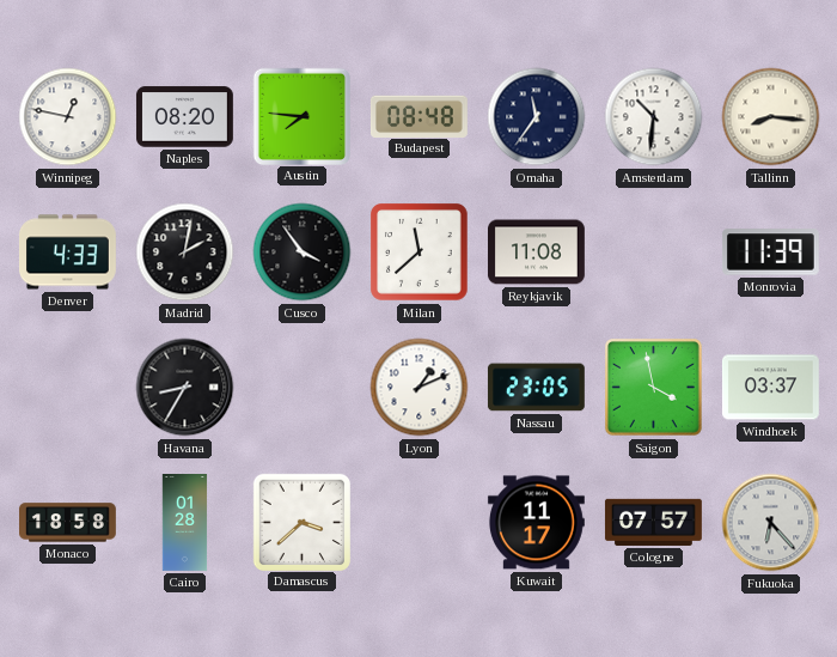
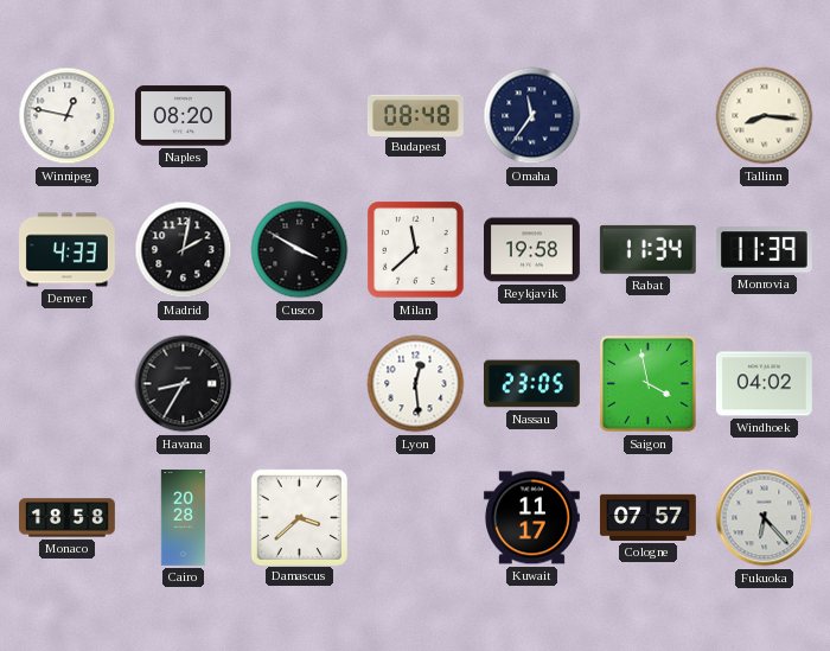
Austin: 7:46 -> none
Amsterdam: 10:31 -> none
Cusco: 3:54 -> 3:50
Reykjavik: 11:08 -> 19:58
Rabat: none -> 11:34
Lyon: 1:11 -> 12:29
Windhoek: 03:37 -> 04:02
Cairo: 01:28 -> 20:28
